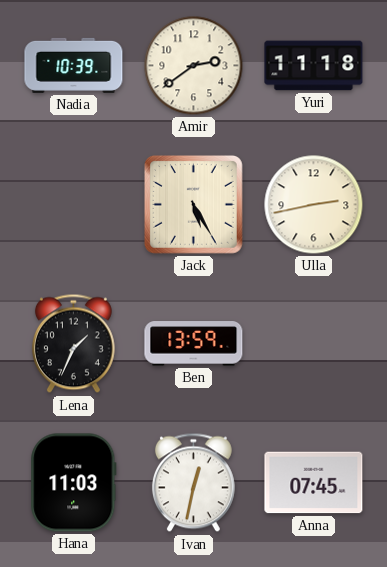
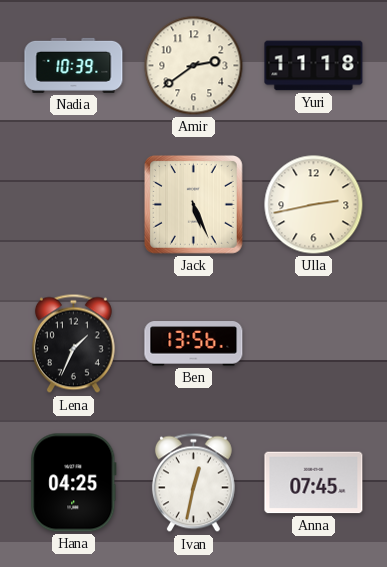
Jack: 5:25 -> 5:26
Ben: 13:59 -> 13:56
Hana: 11:03 -> 04:25
